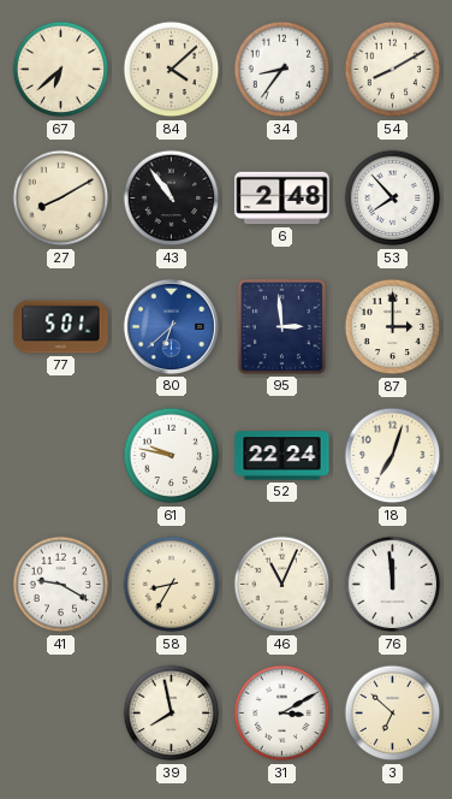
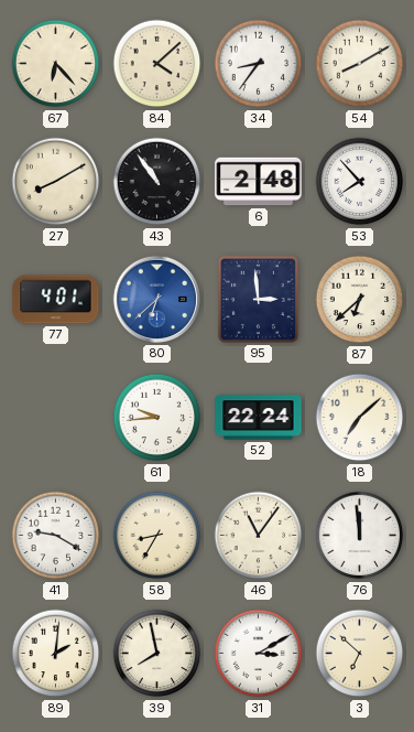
67: 6:38 -> 6:23
77: 5:01 -> 4:01
87: 3:00 -> 6:38
61: 9:47 -> 9:44
18: 7:03 -> 7:08
46: 11:04 -> 11:06
89: none -> 2:01
